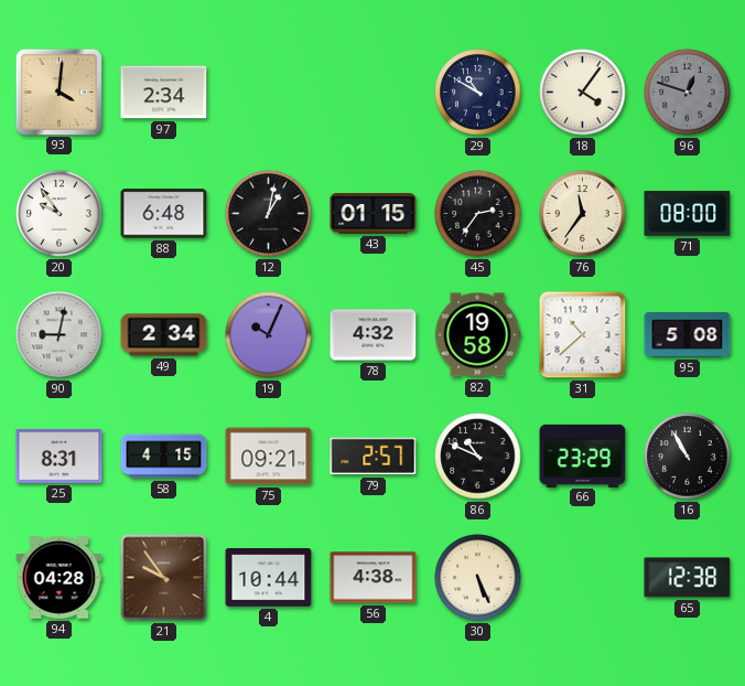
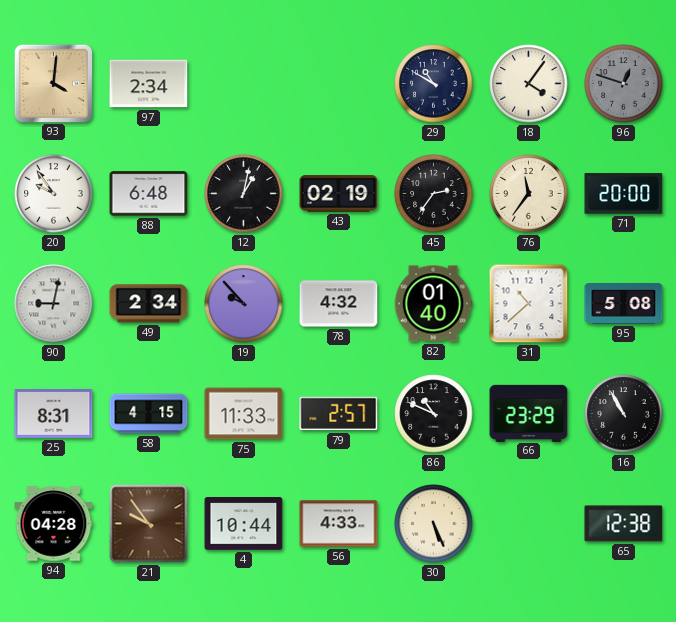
43: 01:15 -> 02:19
71: 08:00 -> 20:00
19: 10:04 -> 9:53
82: 19:58 -> 01:40
75: 09:21 -> 11:33
56: 4:38 -> 4:33
